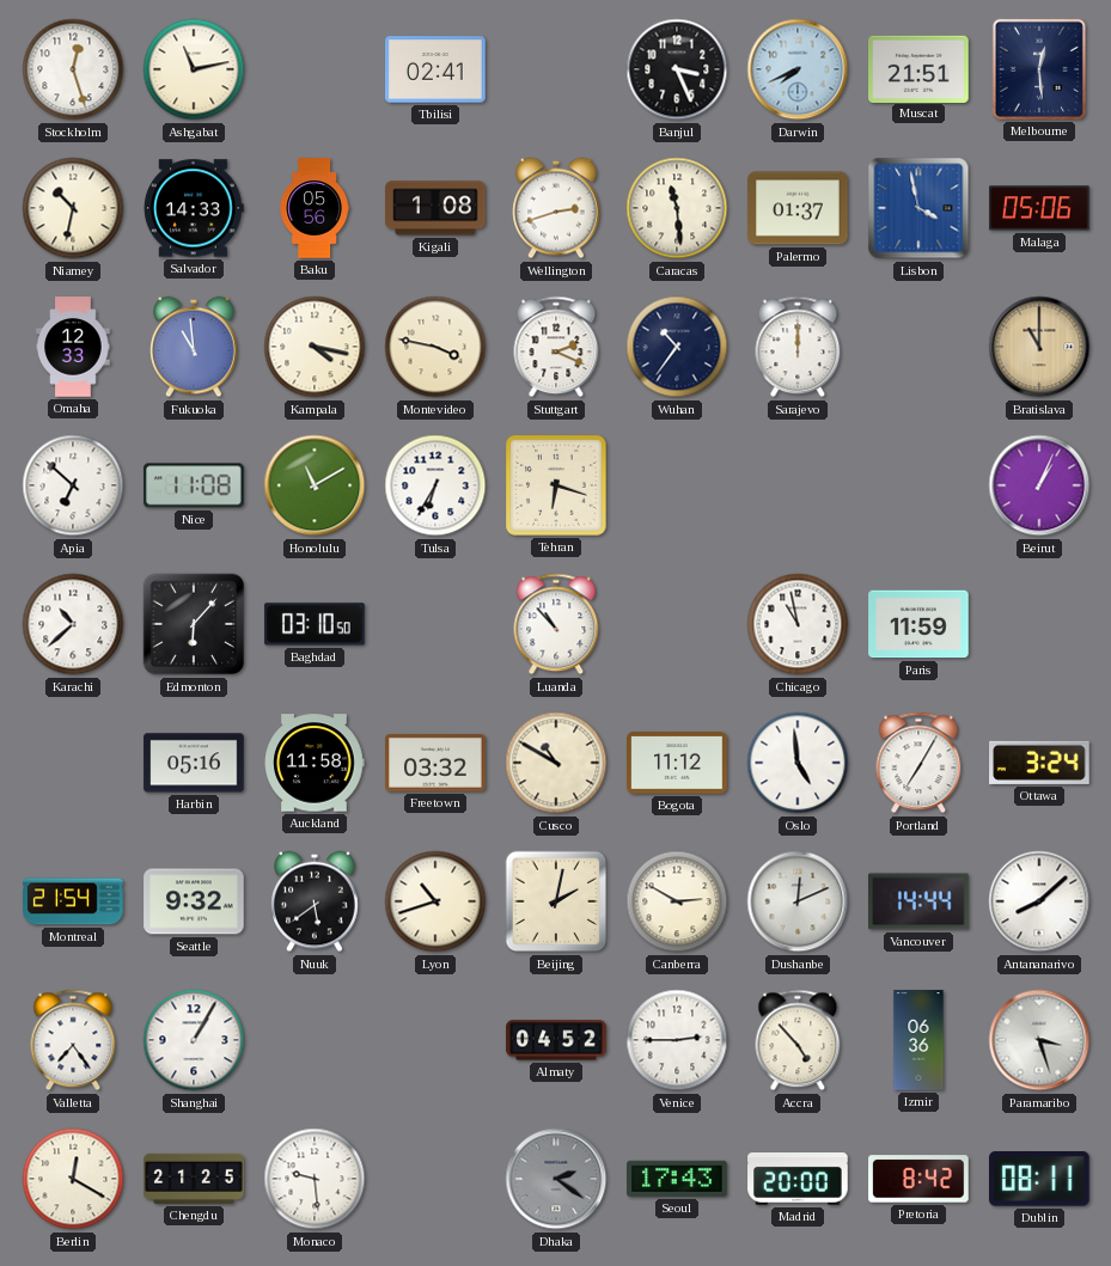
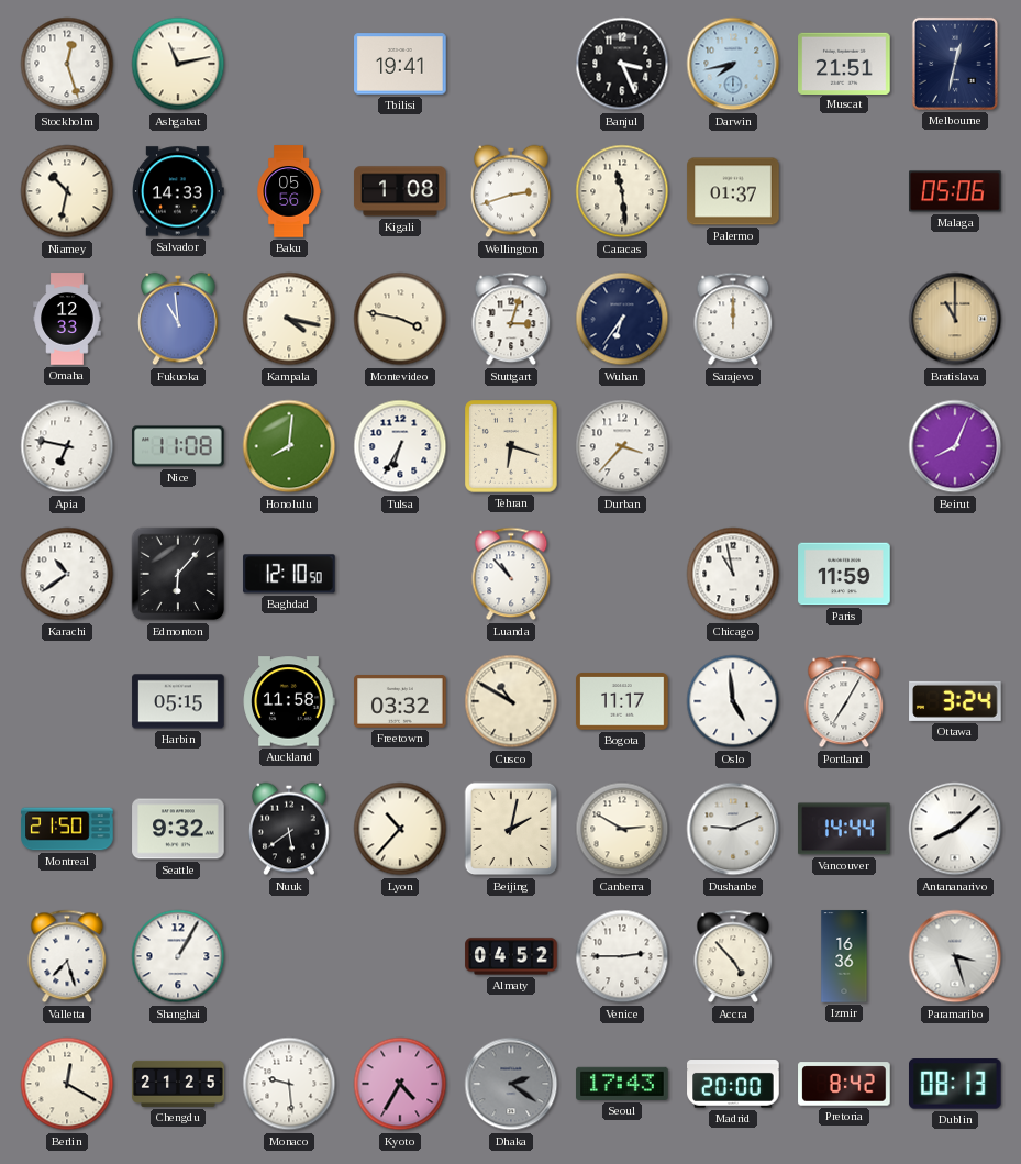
Tbilisi: 02:41 -> 19:41
Darwin: 7:41 -> 7:43
Melbourne: 12:29 -> 12:32
Lisbon: 3:58 -> none
Stuttgart: 2:19 -> 3:03
Wuhan: 10:36 -> 6:36
Apia: 6:52 -> 6:47
Honolulu: 11:10 -> 8:01
Durban: none -> 3:37
Beirut: 1:04 -> 8:04
Karachi: 10:38 -> 10:39
Baghdad: 03:10 -> 12:10
Harbin: 05:16 -> 05:15
Bogota: 11:12 -> 11:17
Montreal: 21:54 -> 21:50
Lyon: 10:42 -> 10:37
Dushanbe: 12:11 -> 9:11
Valletta: 7:24 -> 7:27
Izmir: 06:36 -> 16:36
Kyoto: none -> 4:35
Dublin: 08:11 -> 08:13
